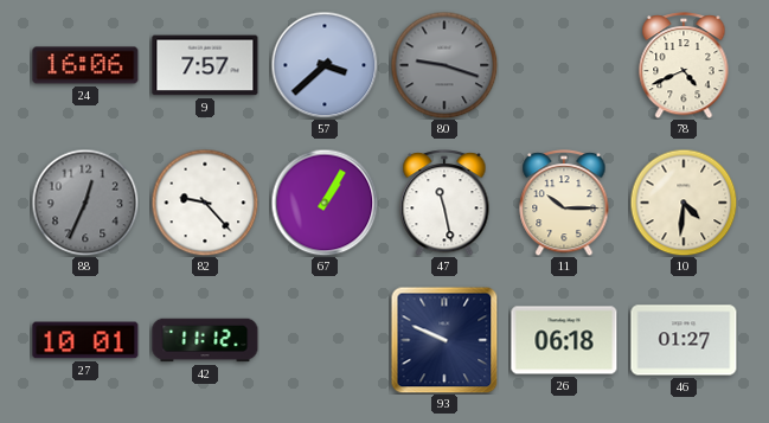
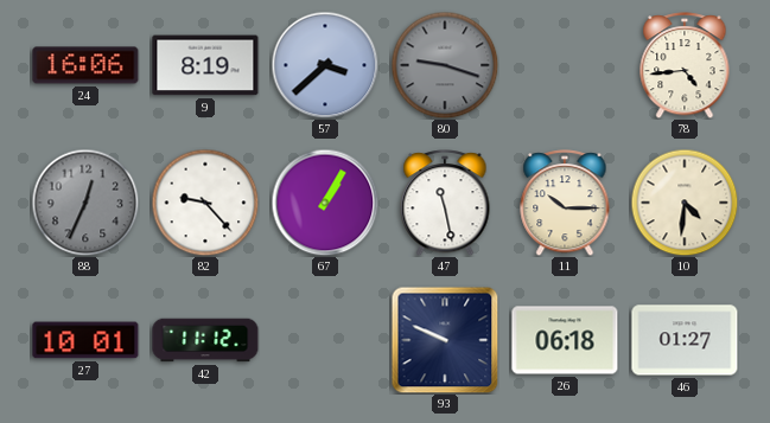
9: 7:57 -> 8:19
78: 4:41 -> 4:44
